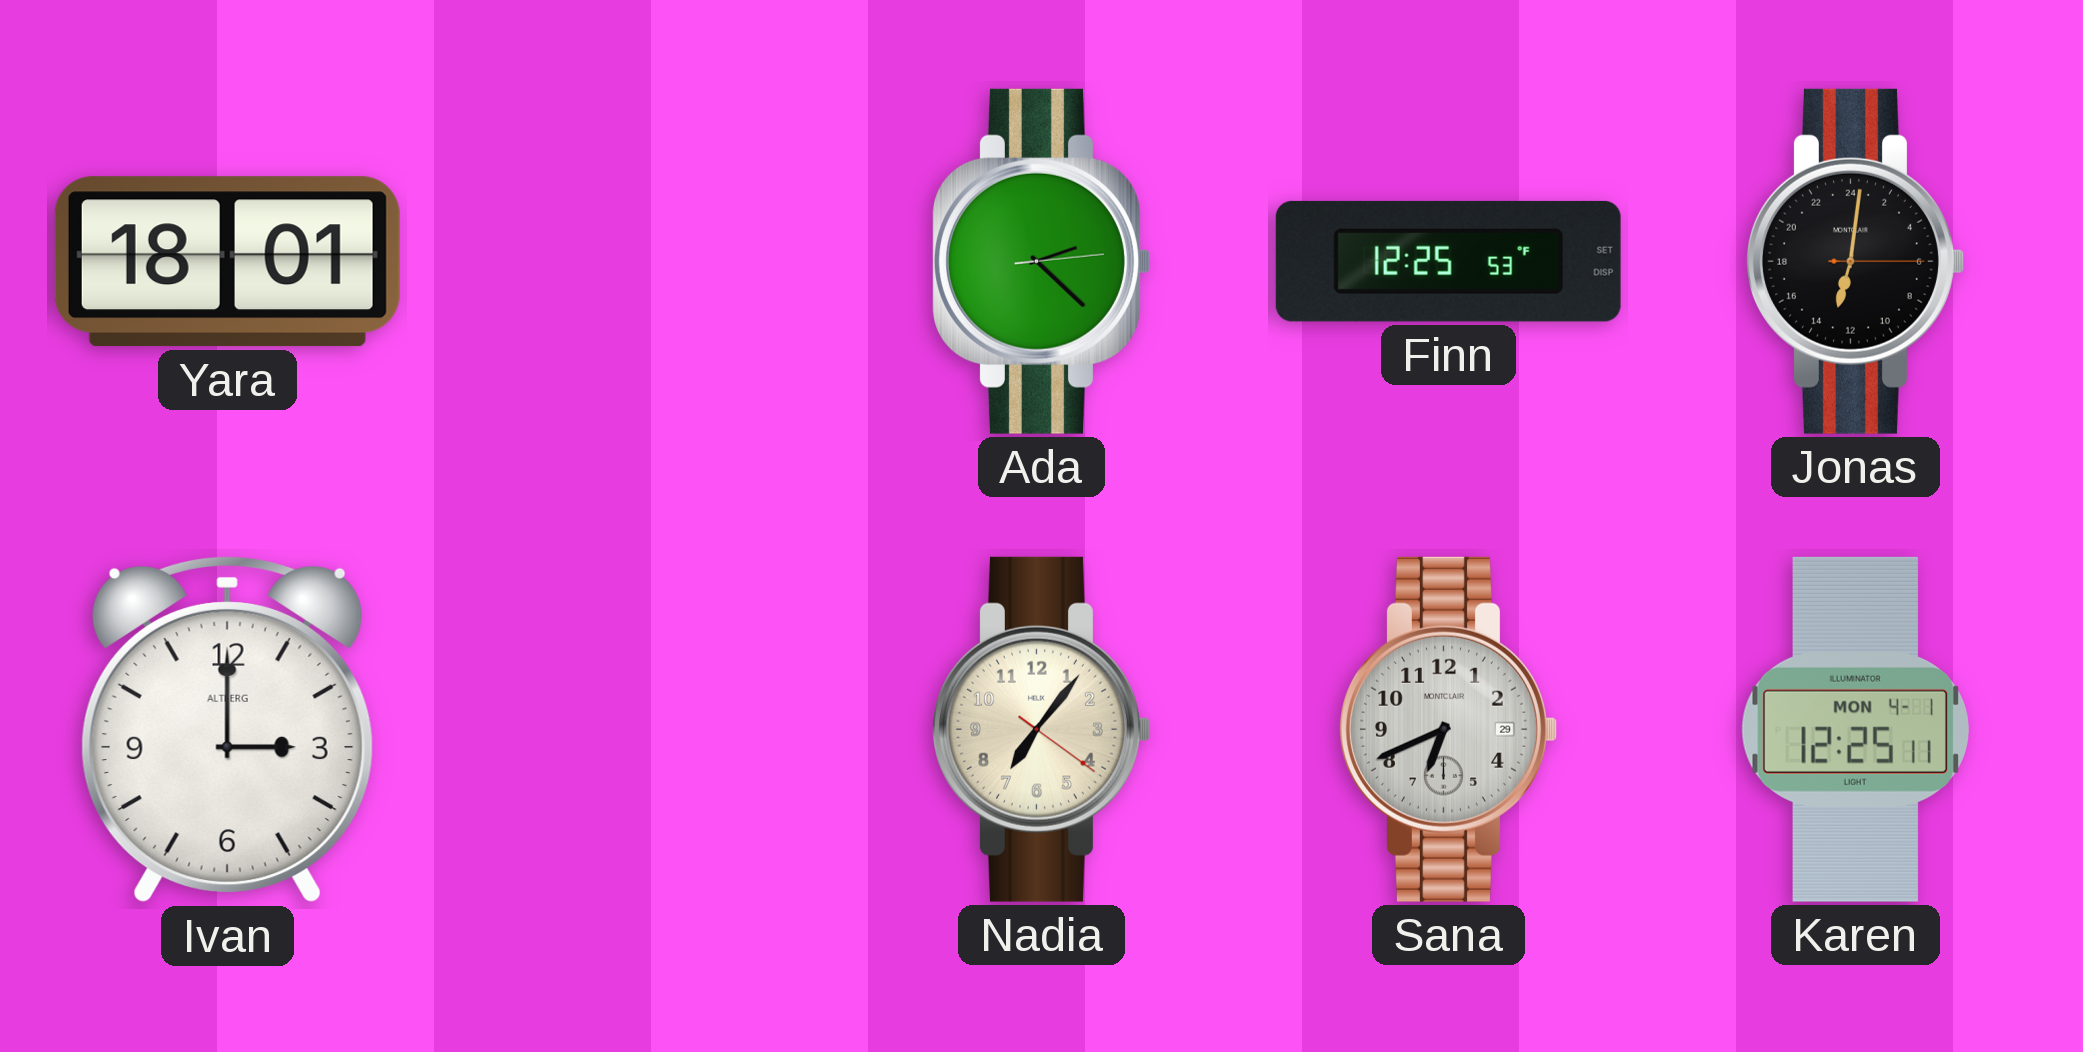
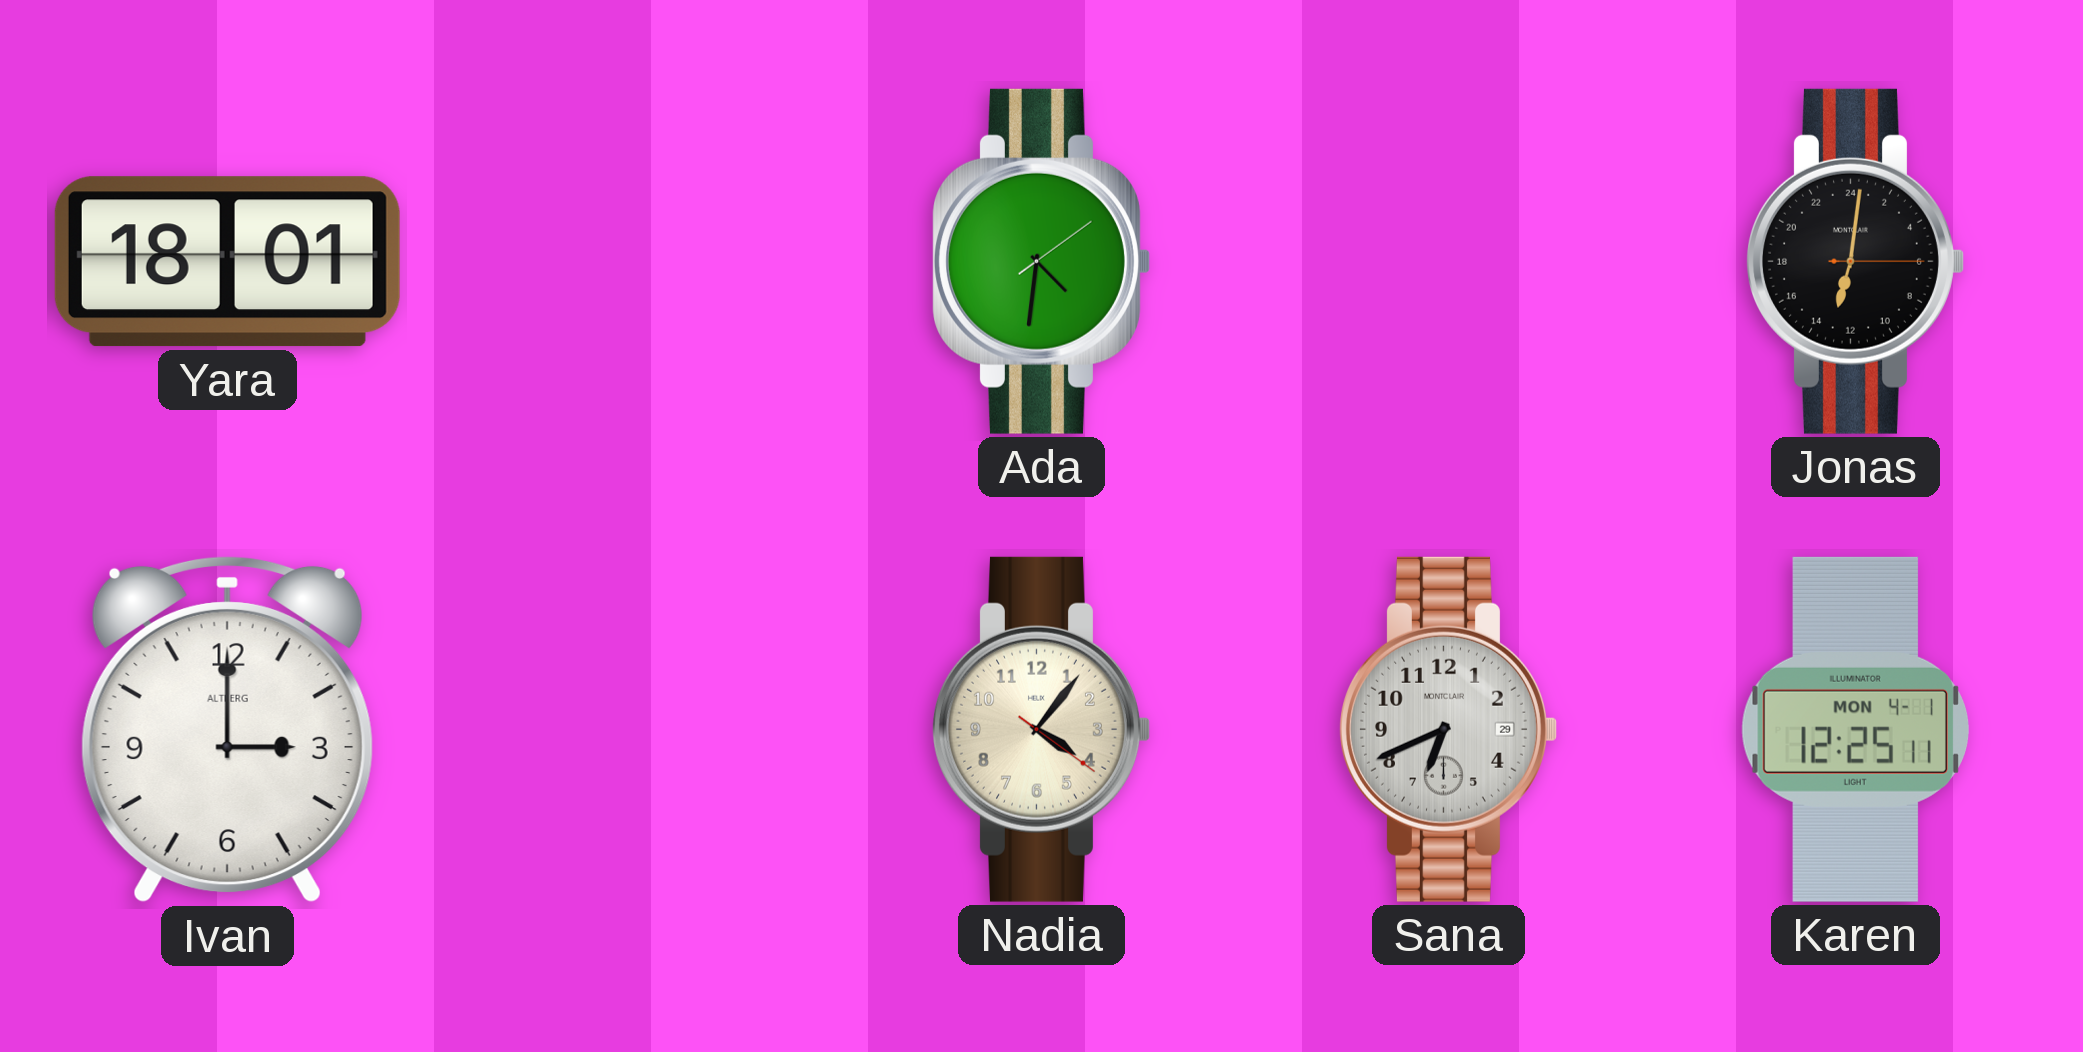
Ada: 2:22 -> 4:31
Finn: 12:25 -> none
Nadia: 7:06 -> 4:06
